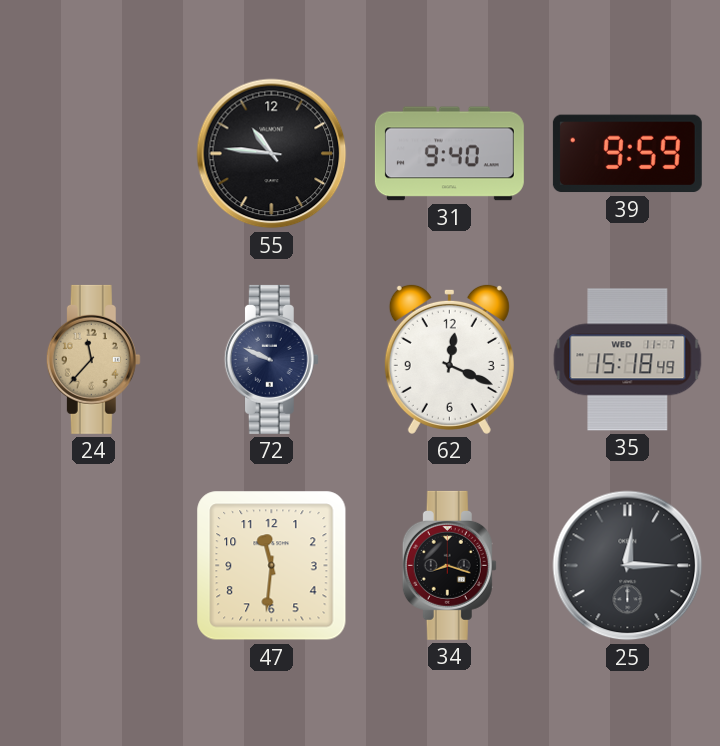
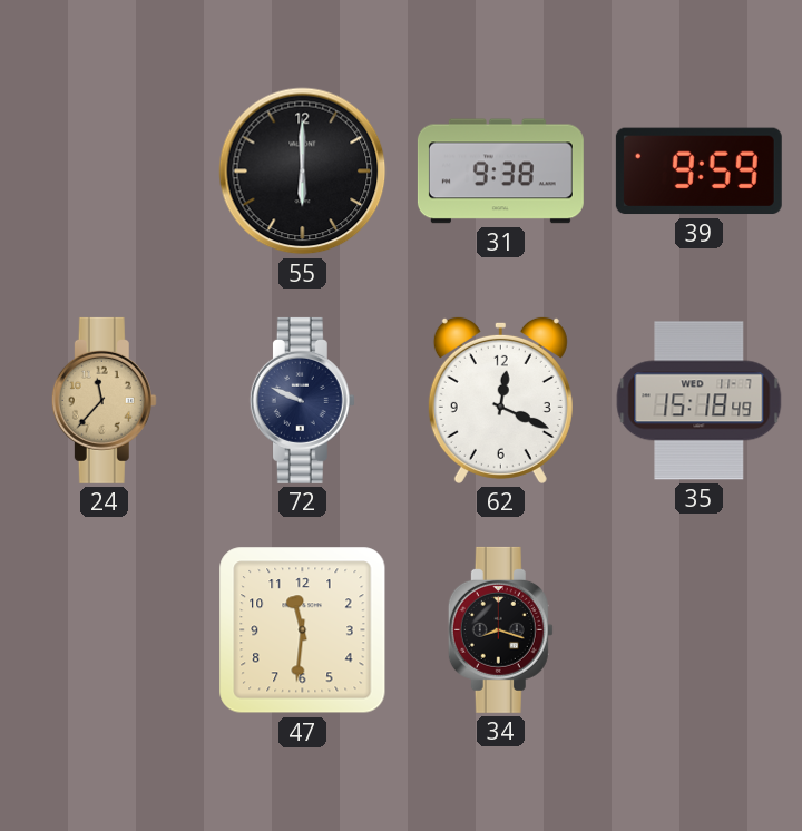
55: 10:46 -> 6:00
31: 9:40 -> 9:38
25: 12:15 -> none
